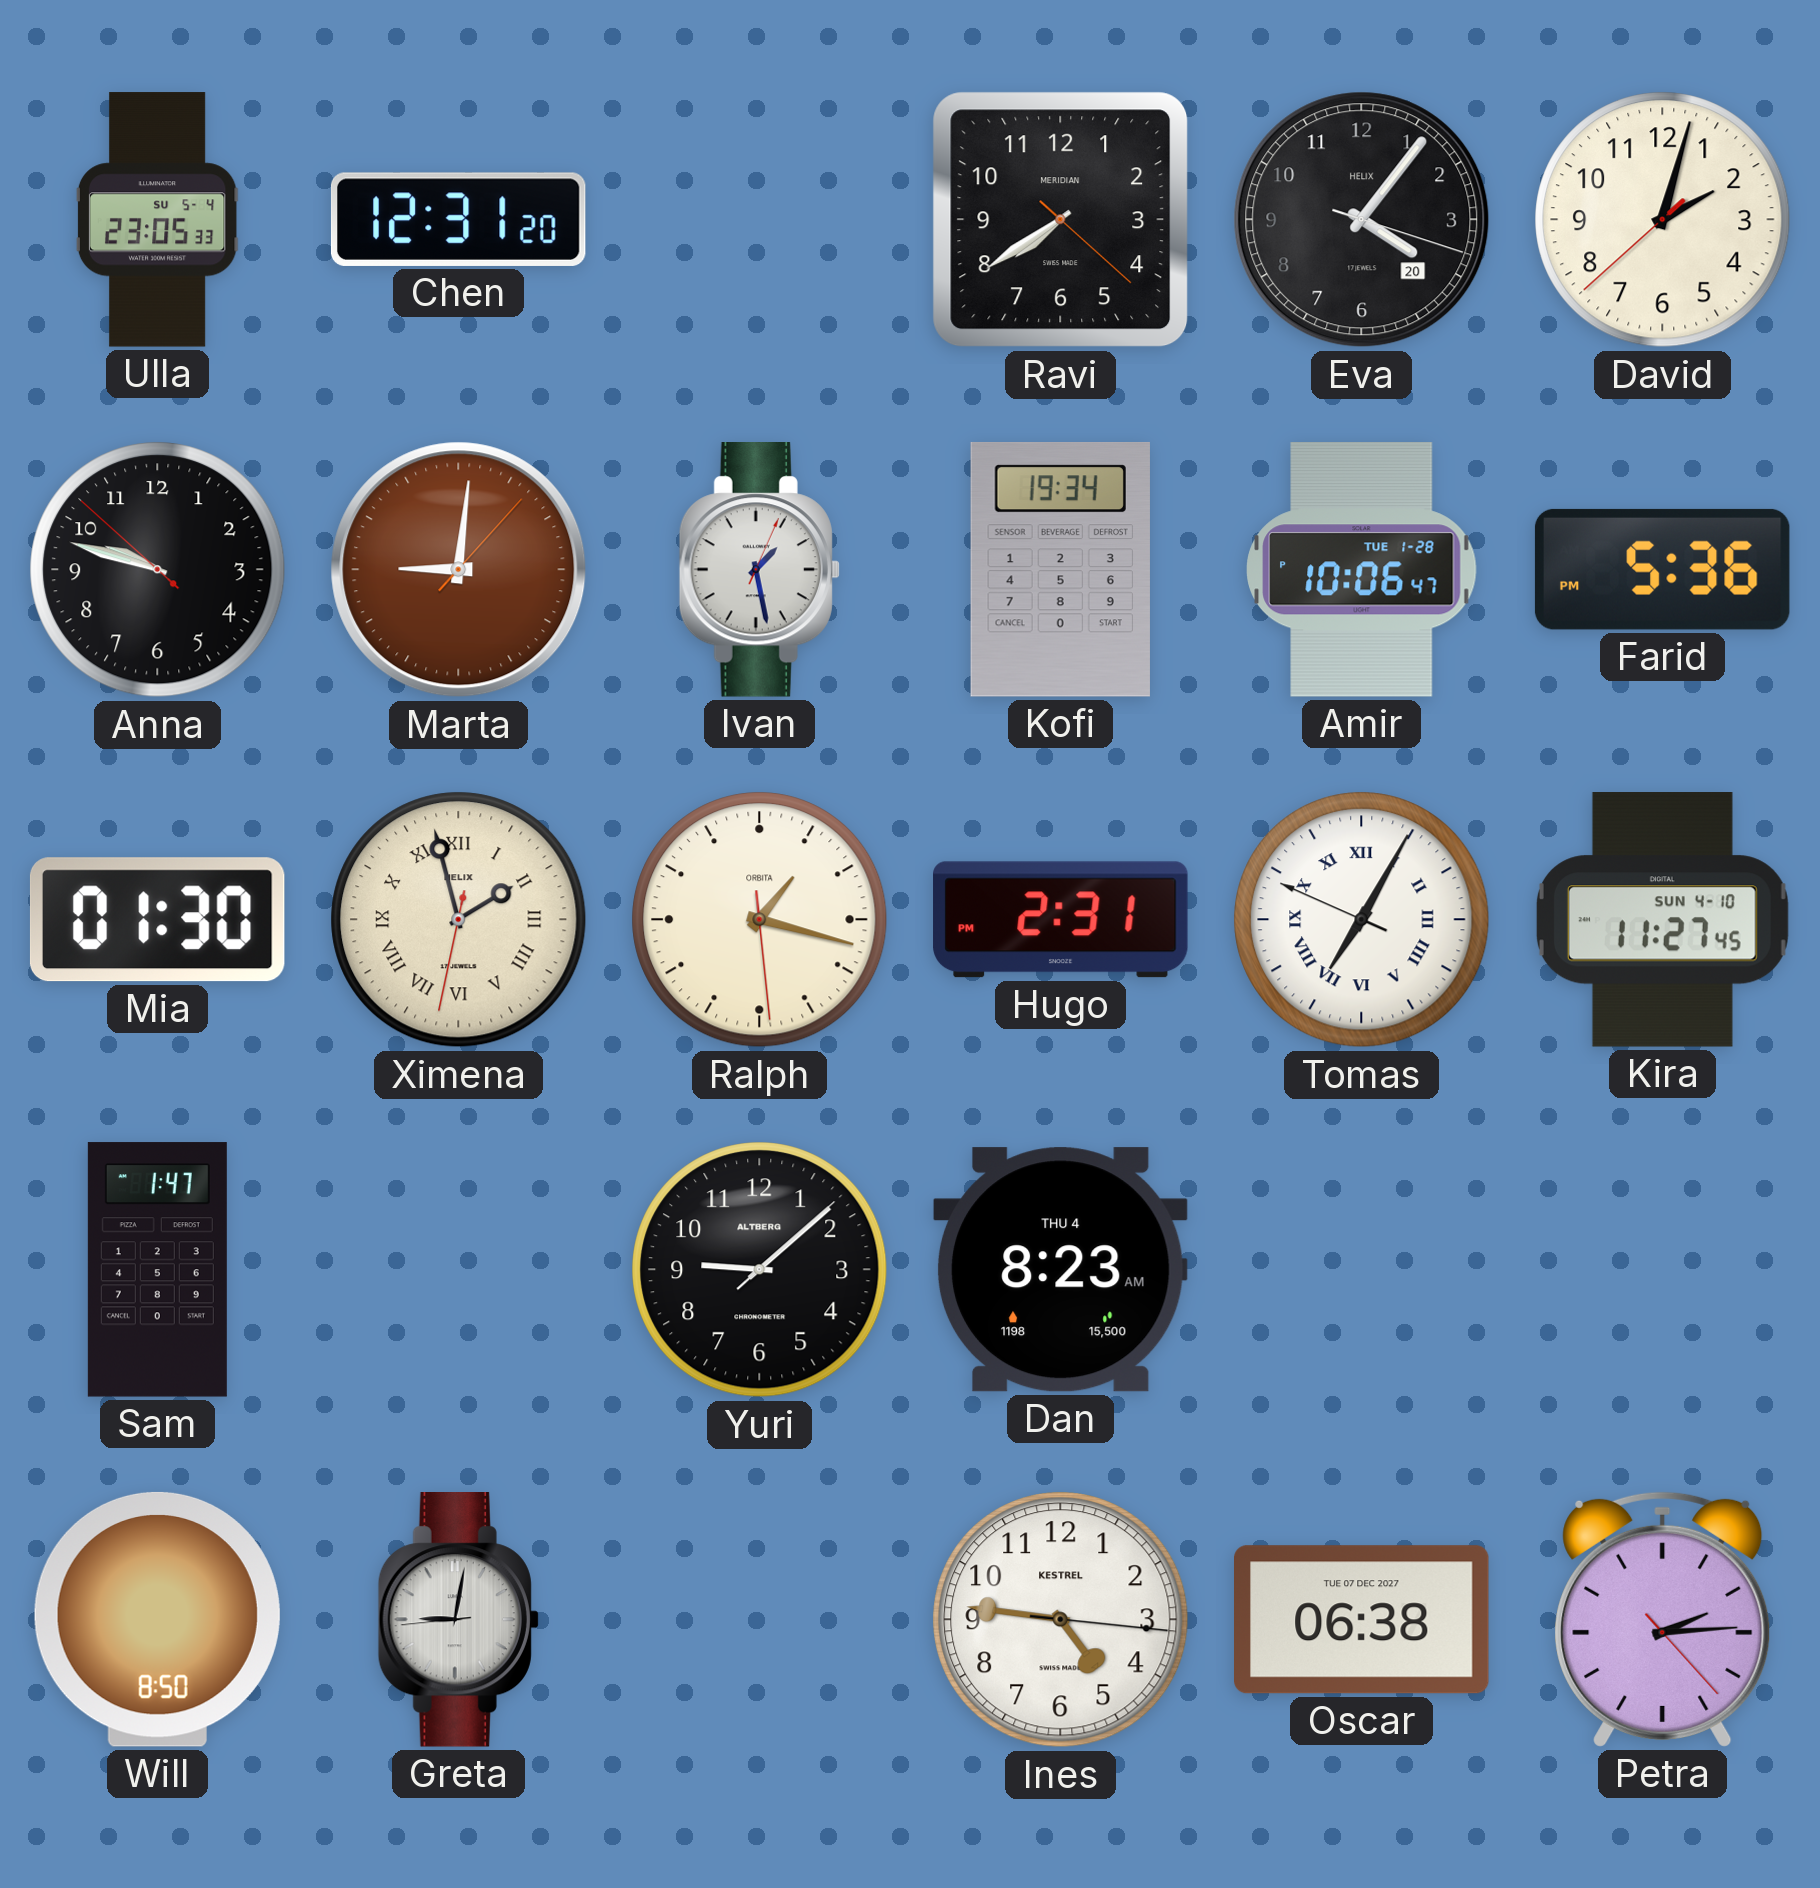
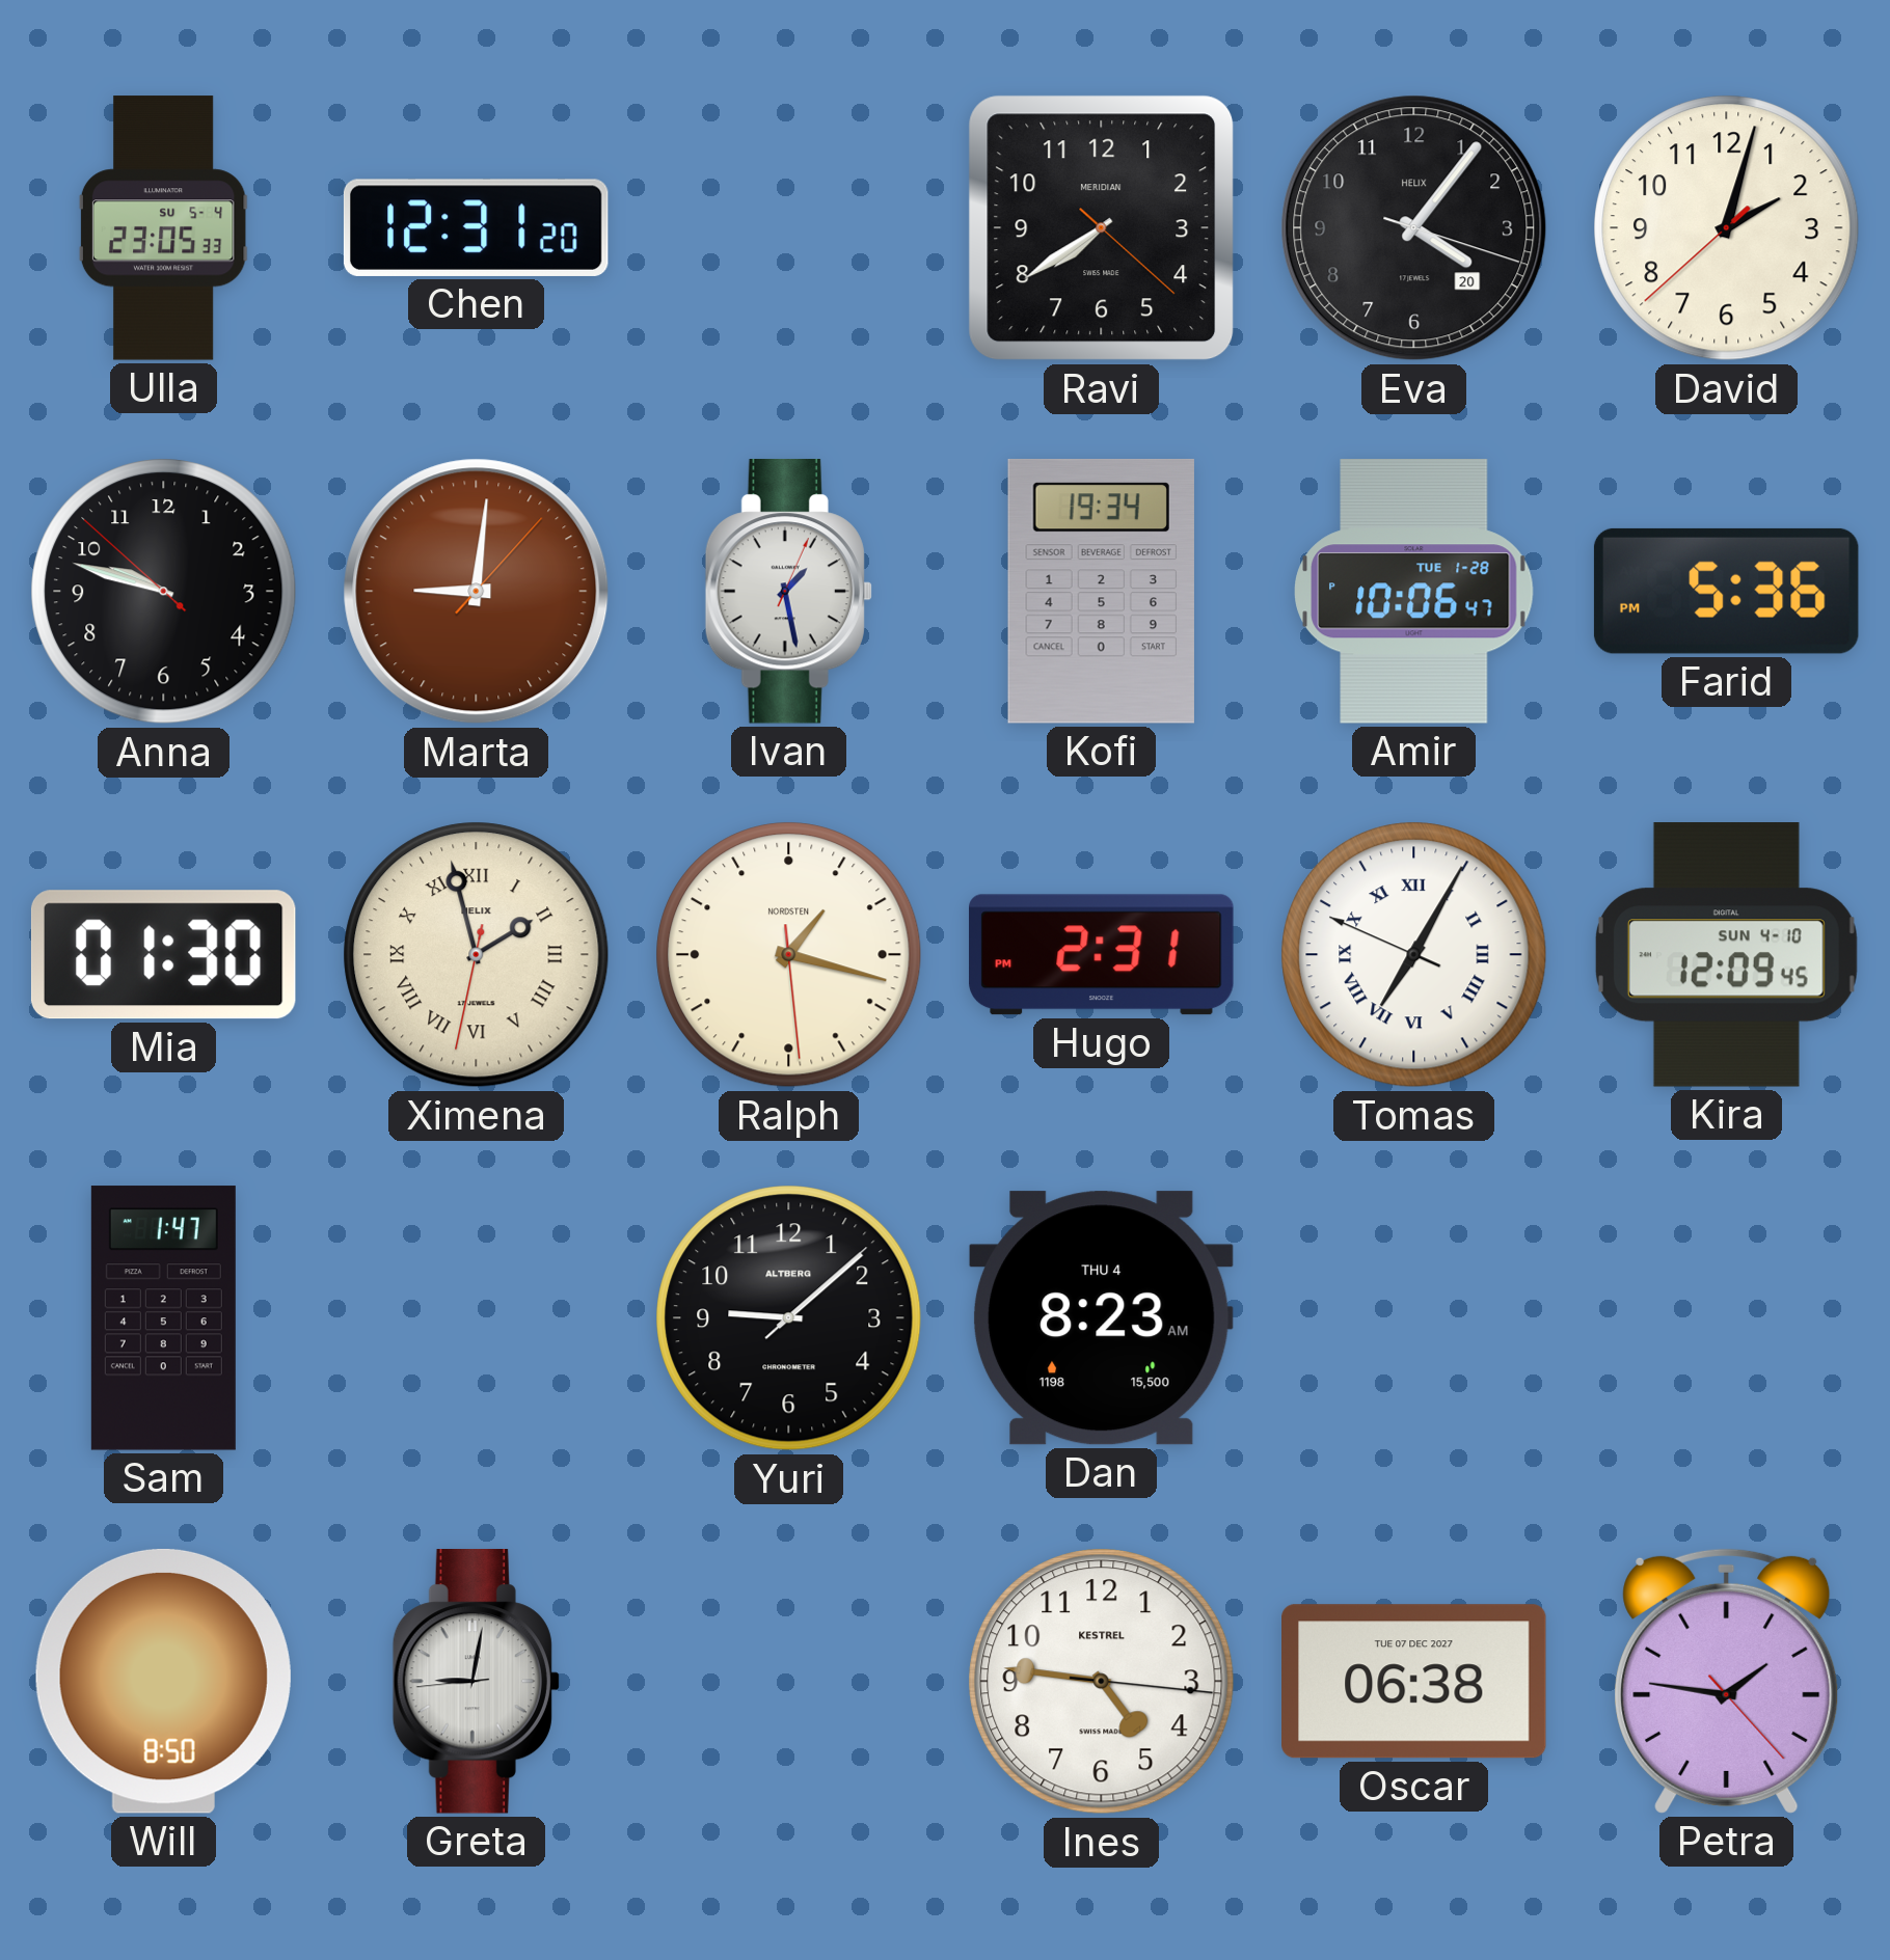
Ralph brand: ORBITA -> NORDSTEN
Kira: 11:27 -> 12:09
Petra: 2:14 -> 1:46
